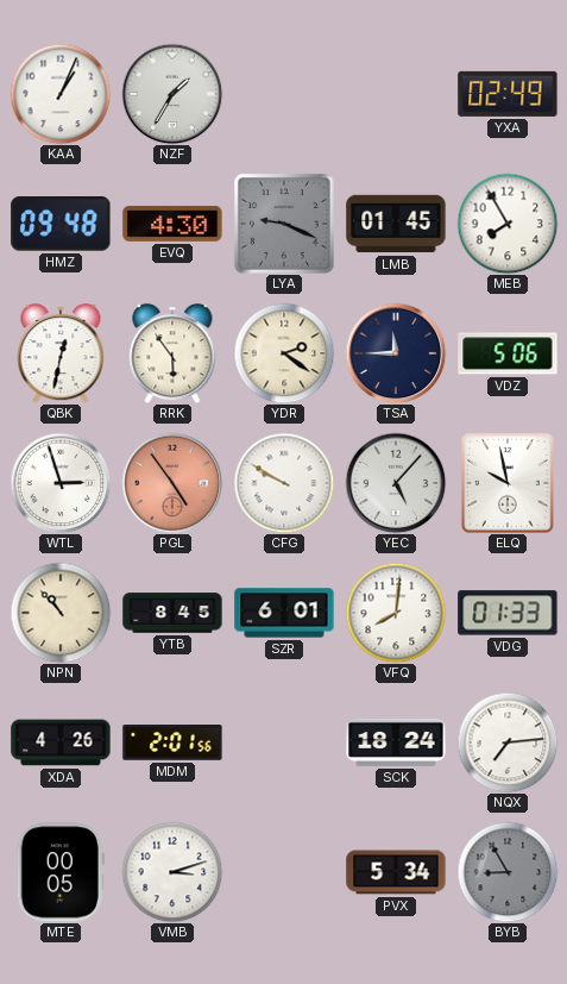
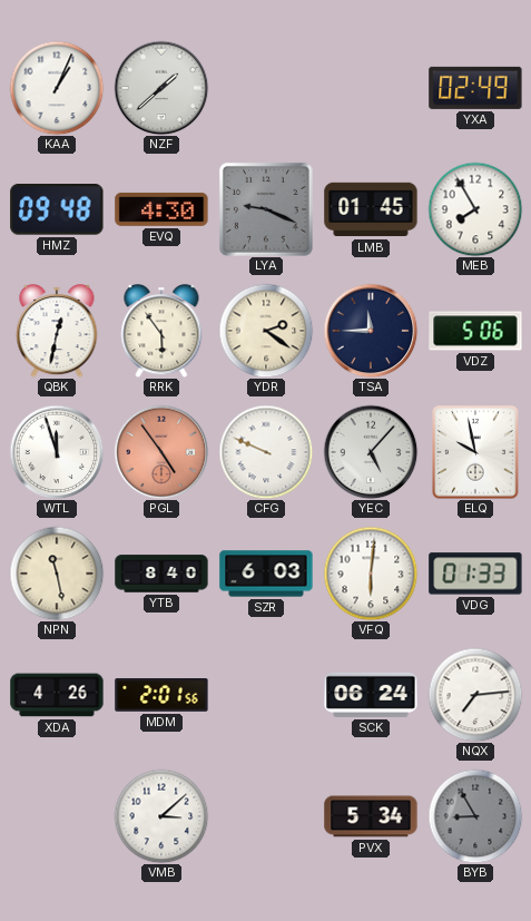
NZF: 1:35 -> 1:38
WTL: 2:57 -> 11:57
CFG: 9:50 -> 9:49
NPN: 10:53 -> 11:28
YTB: 8:45 -> 8:40
SZR: 6:01 -> 6:03
VFQ: 8:01 -> 6:01
SCK: 18:24 -> 06:24
MTE: 00:05 -> none
VMB: 3:12 -> 3:08
